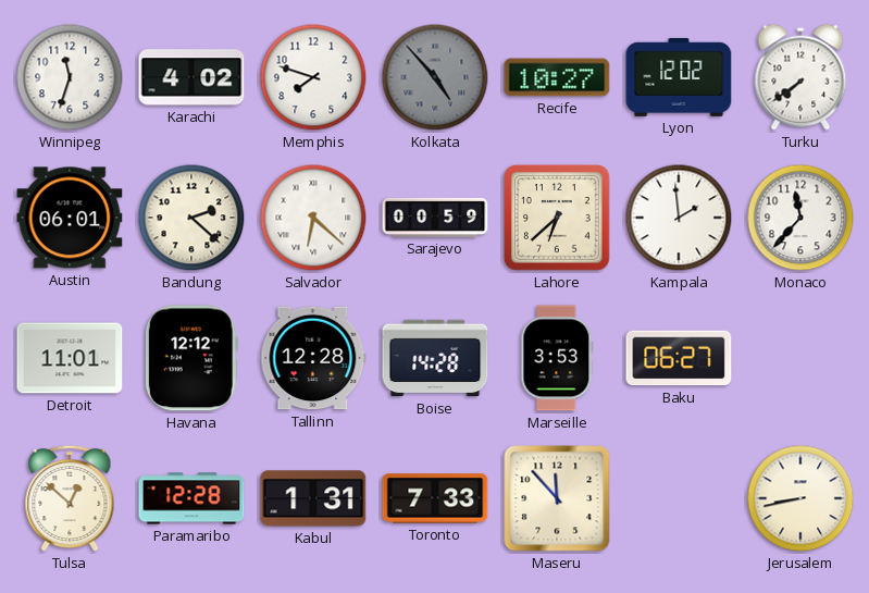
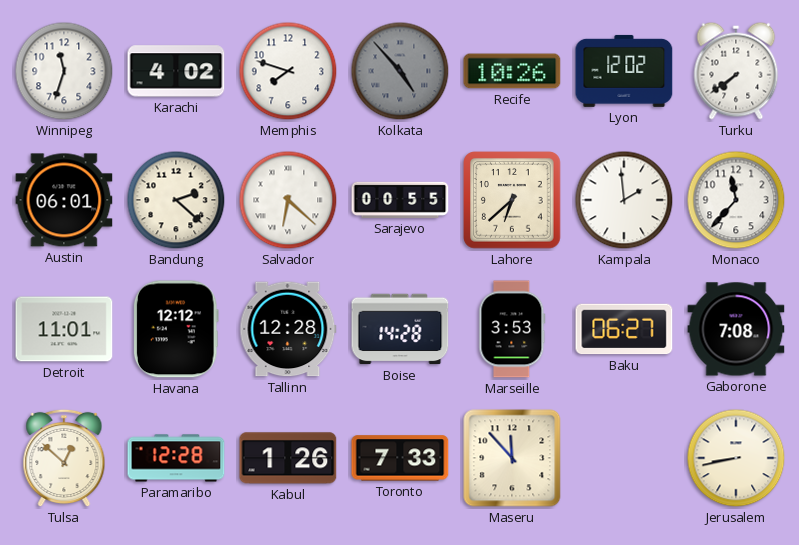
Recife: 10:27 -> 10:26
Sarajevo: 00:59 -> 00:55
Gaborone: none -> 7:08
Kabul: 1:31 -> 1:26
